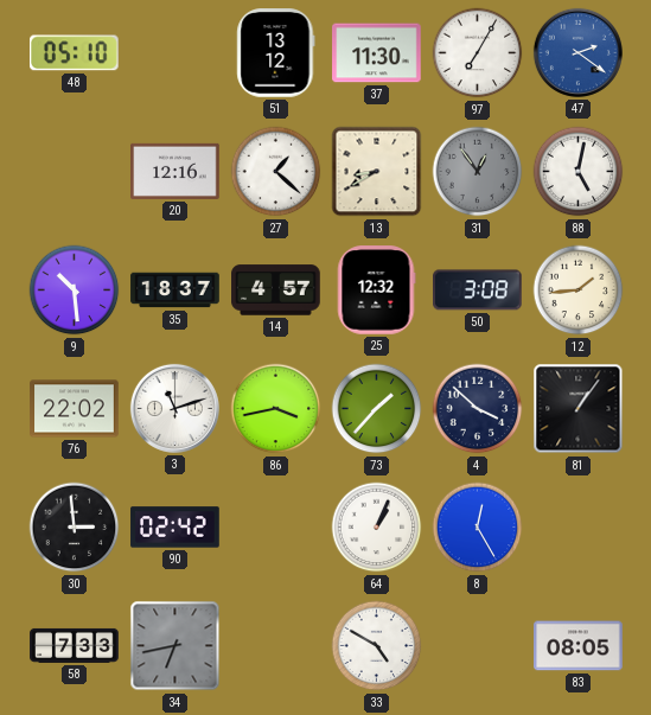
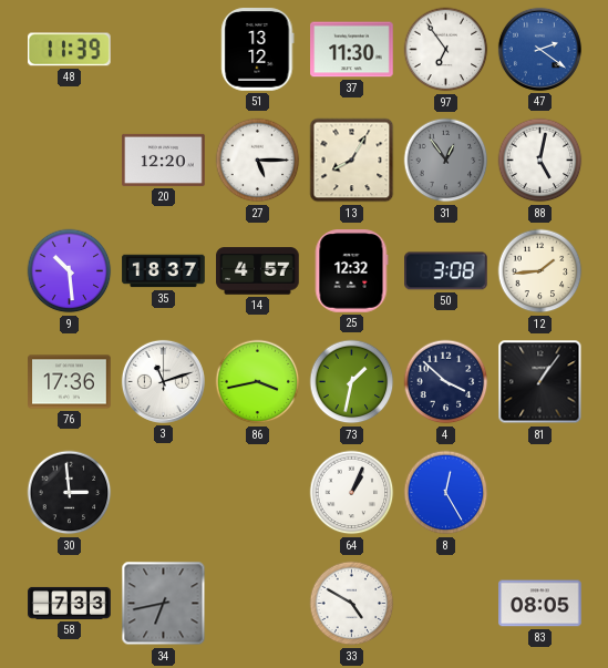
48: 05:10 -> 11:39
97: 7:05 -> 6:54
20: 12:16 -> 12:20
27: 1:22 -> 5:15
13: 8:40 -> 8:05
76: 22:02 -> 17:36
73: 1:37 -> 1:32
90: 02:42 -> none
